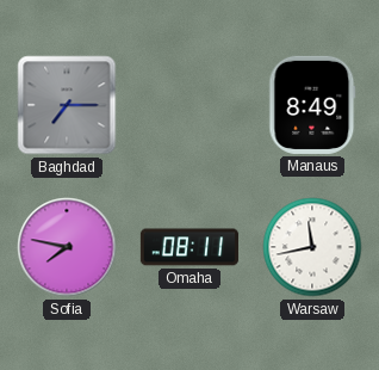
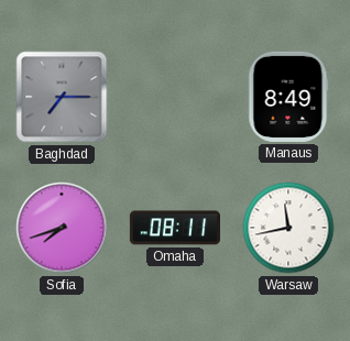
Sofia: 7:47 -> 7:42
